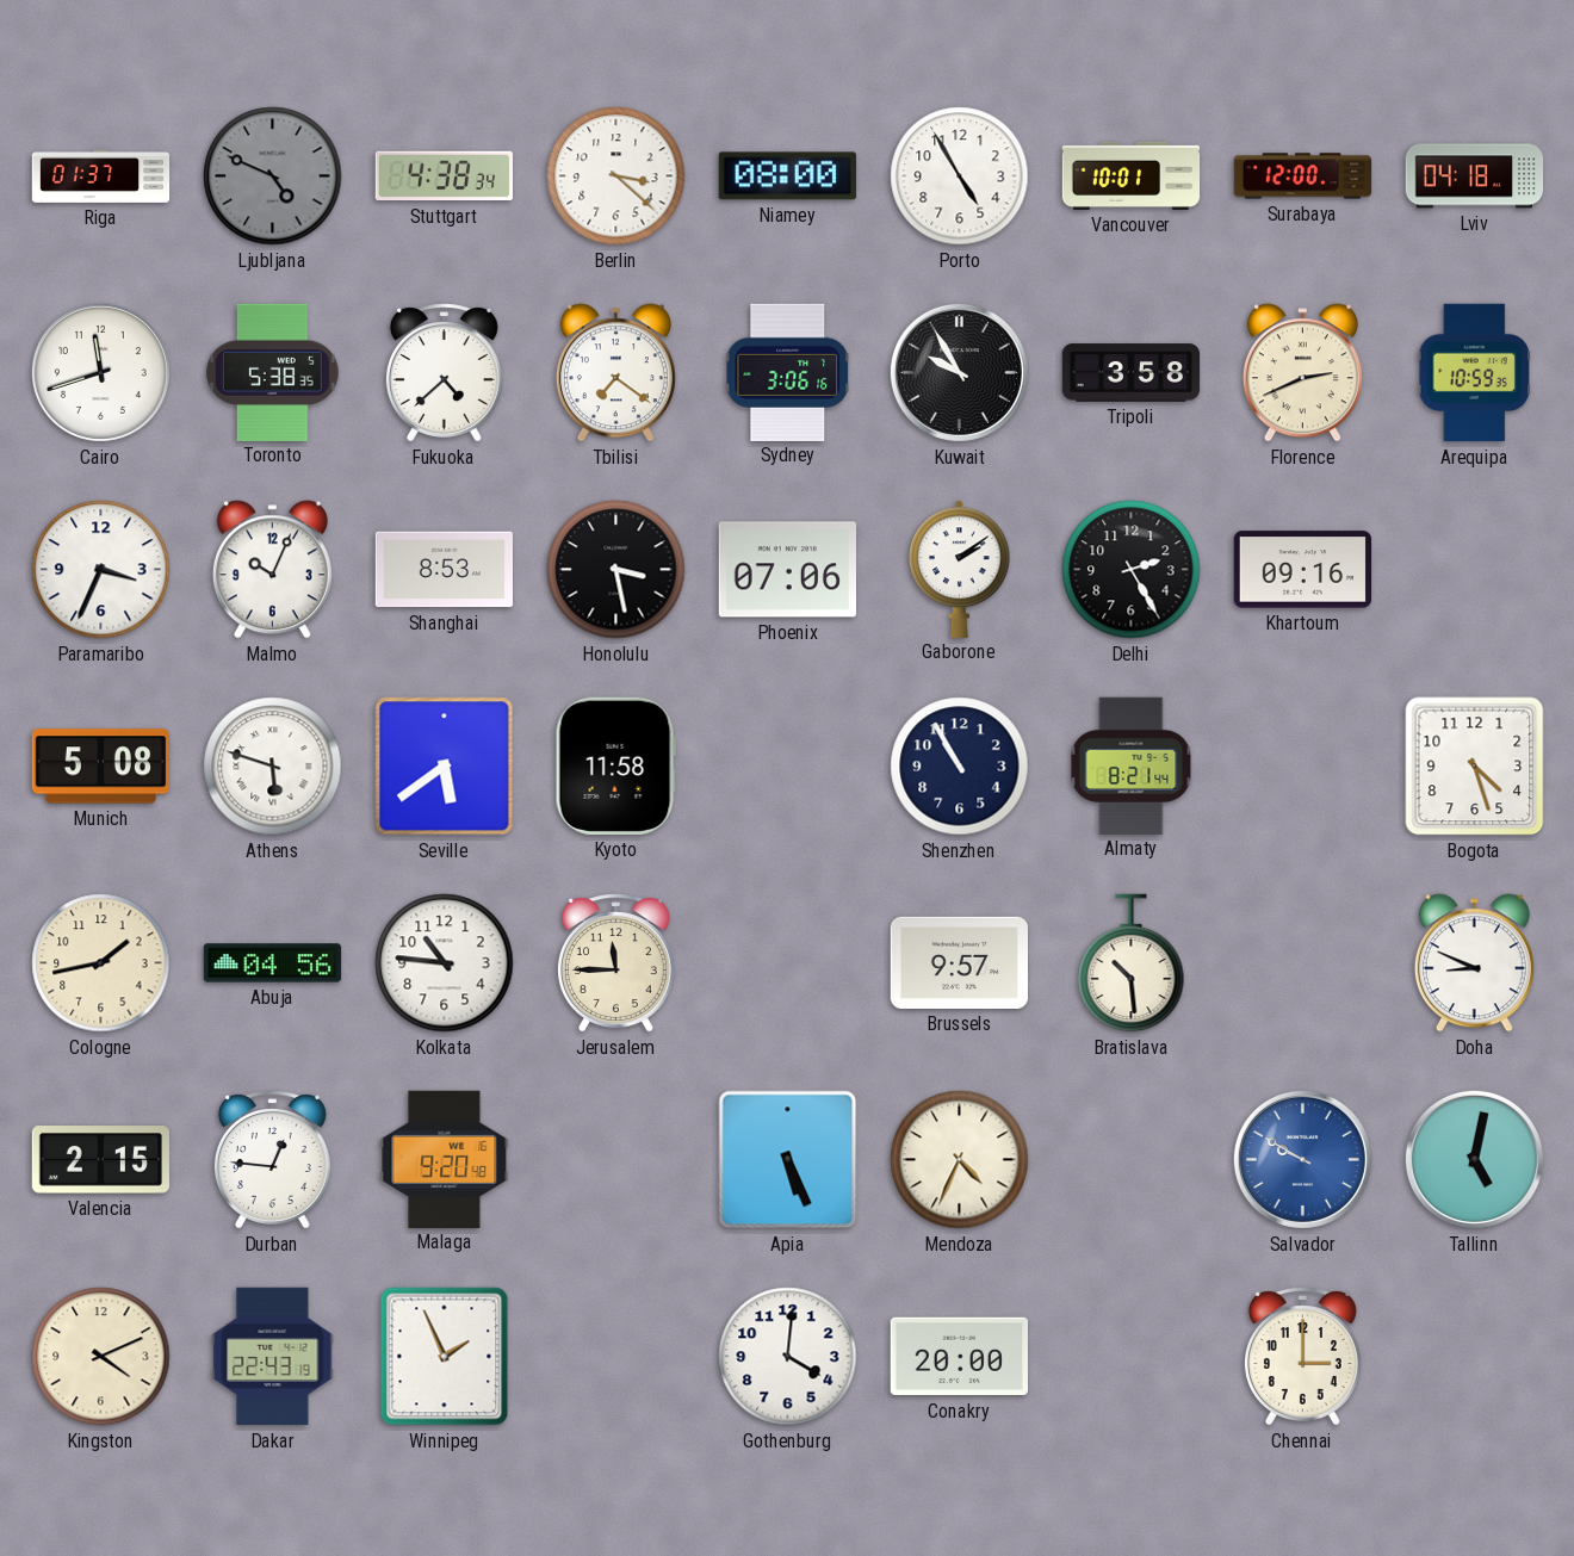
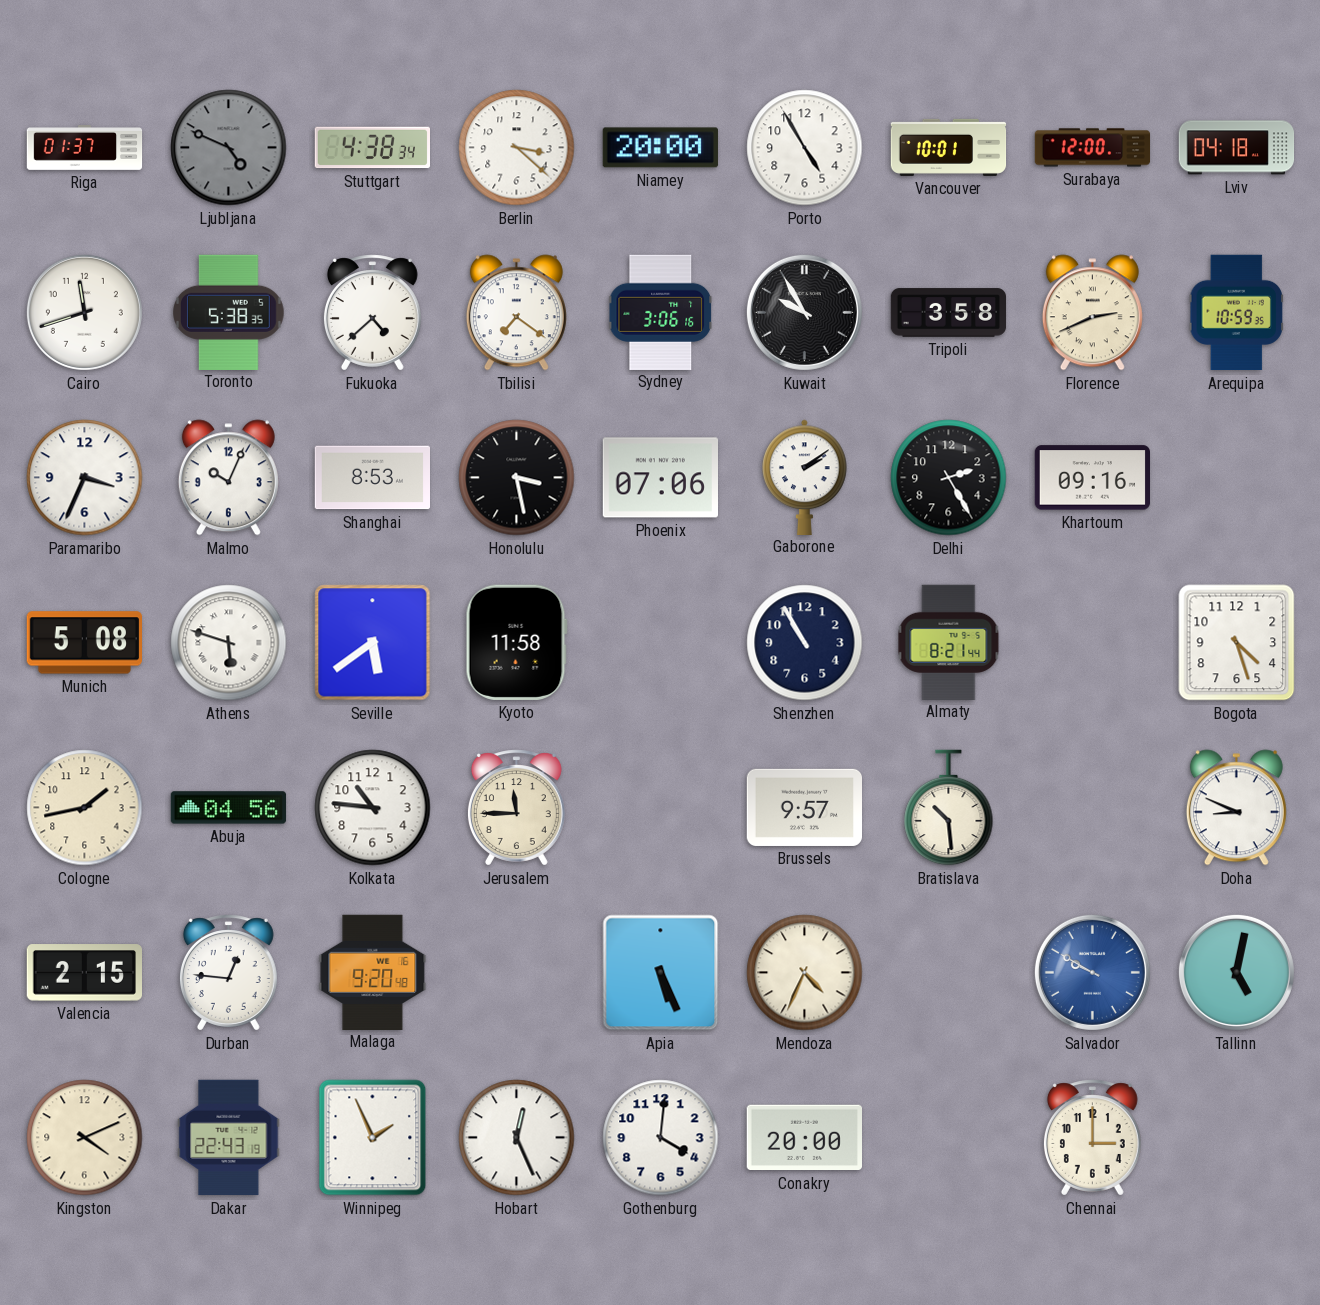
Niamey: 08:00 -> 20:00
Hobart: none -> 12:26
